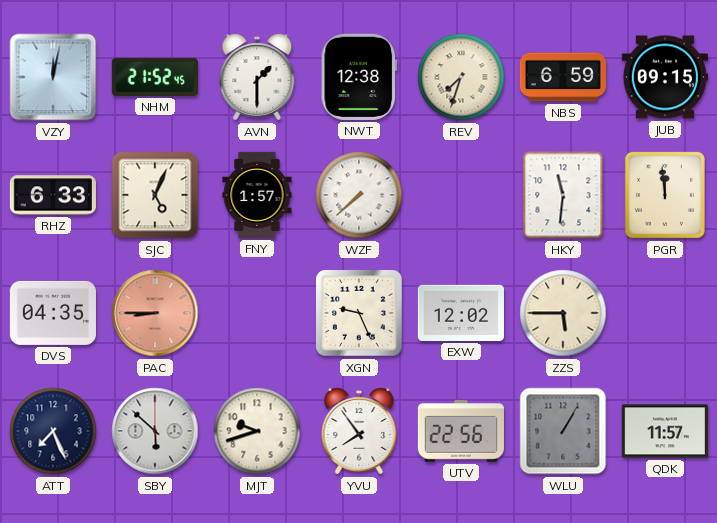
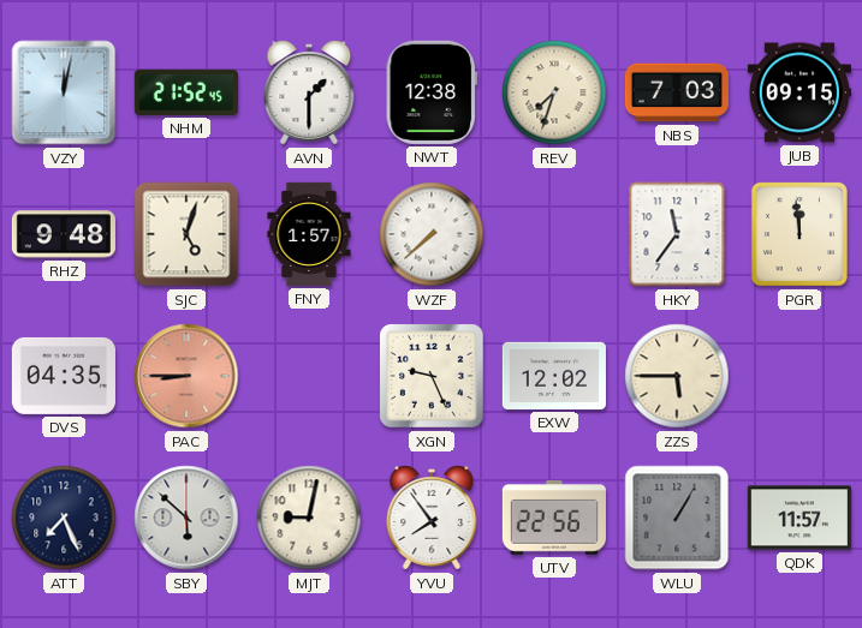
NBS: 6:59 -> 7:03
RHZ: 6:33 -> 9:48
SJC: 5:04 -> 5:03
HKY: 11:31 -> 11:36
MJT: 9:42 -> 9:02
